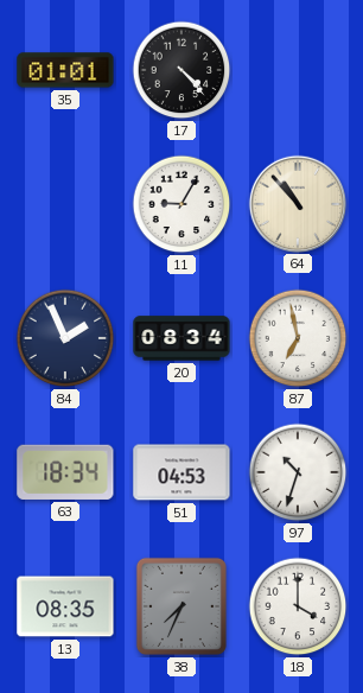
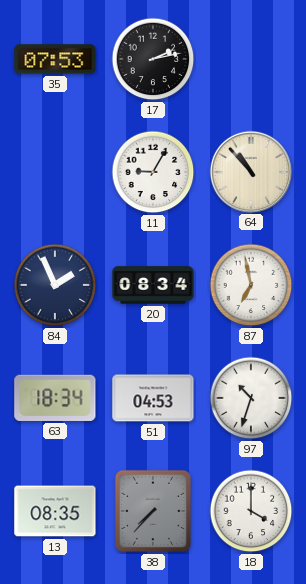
35: 01:01 -> 07:53
17: 4:23 -> 2:13
38: 7:34 -> 7:37
